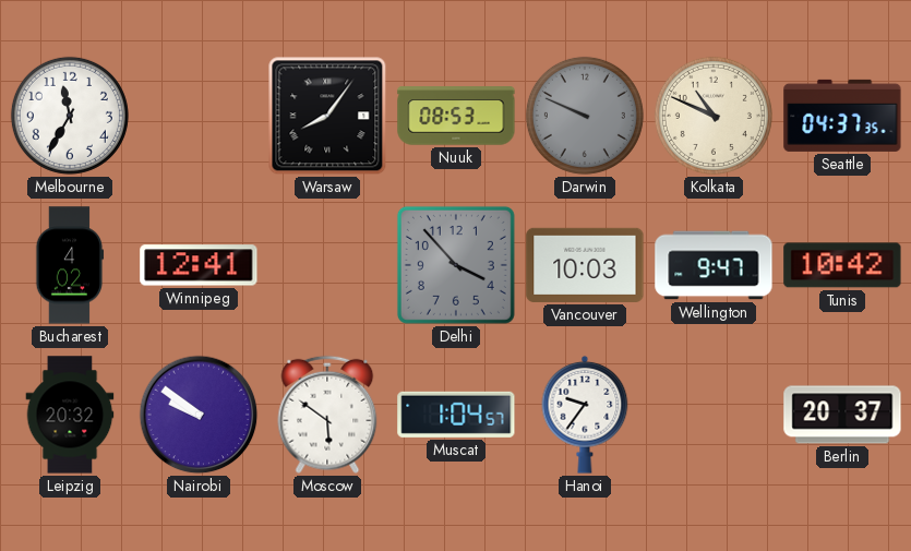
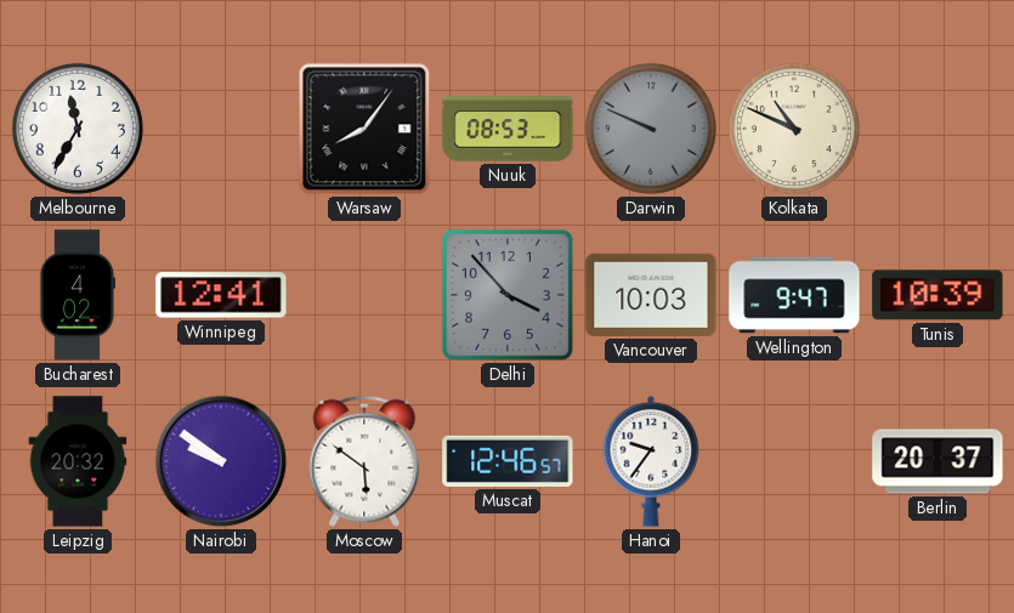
Seattle: 04:37 -> none
Tunis: 10:42 -> 10:39
Muscat: 1:04 -> 12:46
